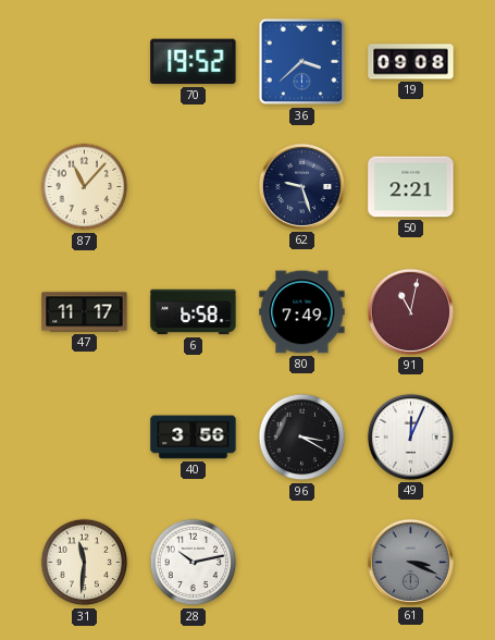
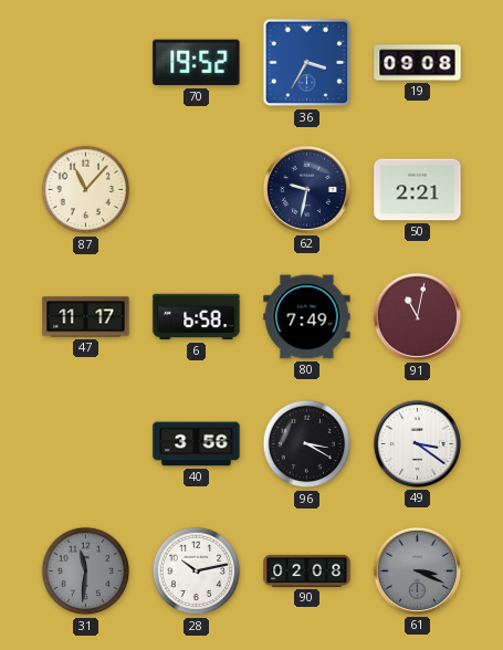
36: 3:38 -> 3:35
62: 9:27 -> 9:32
49: 12:04 -> 3:21
31 dial: cream -> grey
90: none -> 02:08
